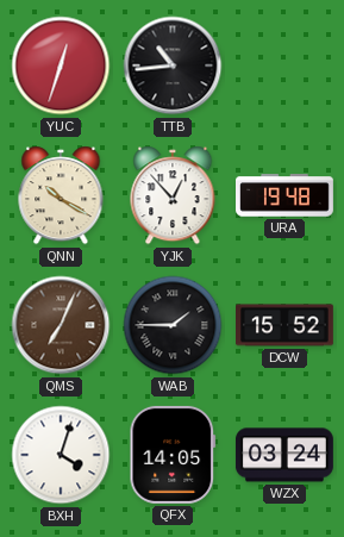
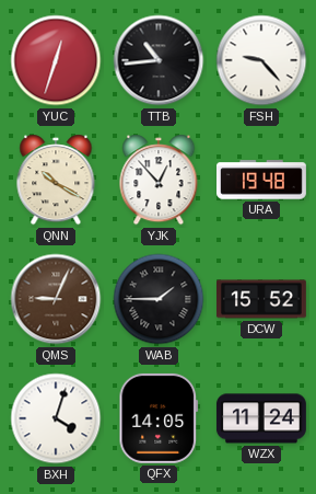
FSH: none -> 9:23
QMS: 7:04 -> 9:04
WZX: 03:24 -> 11:24
